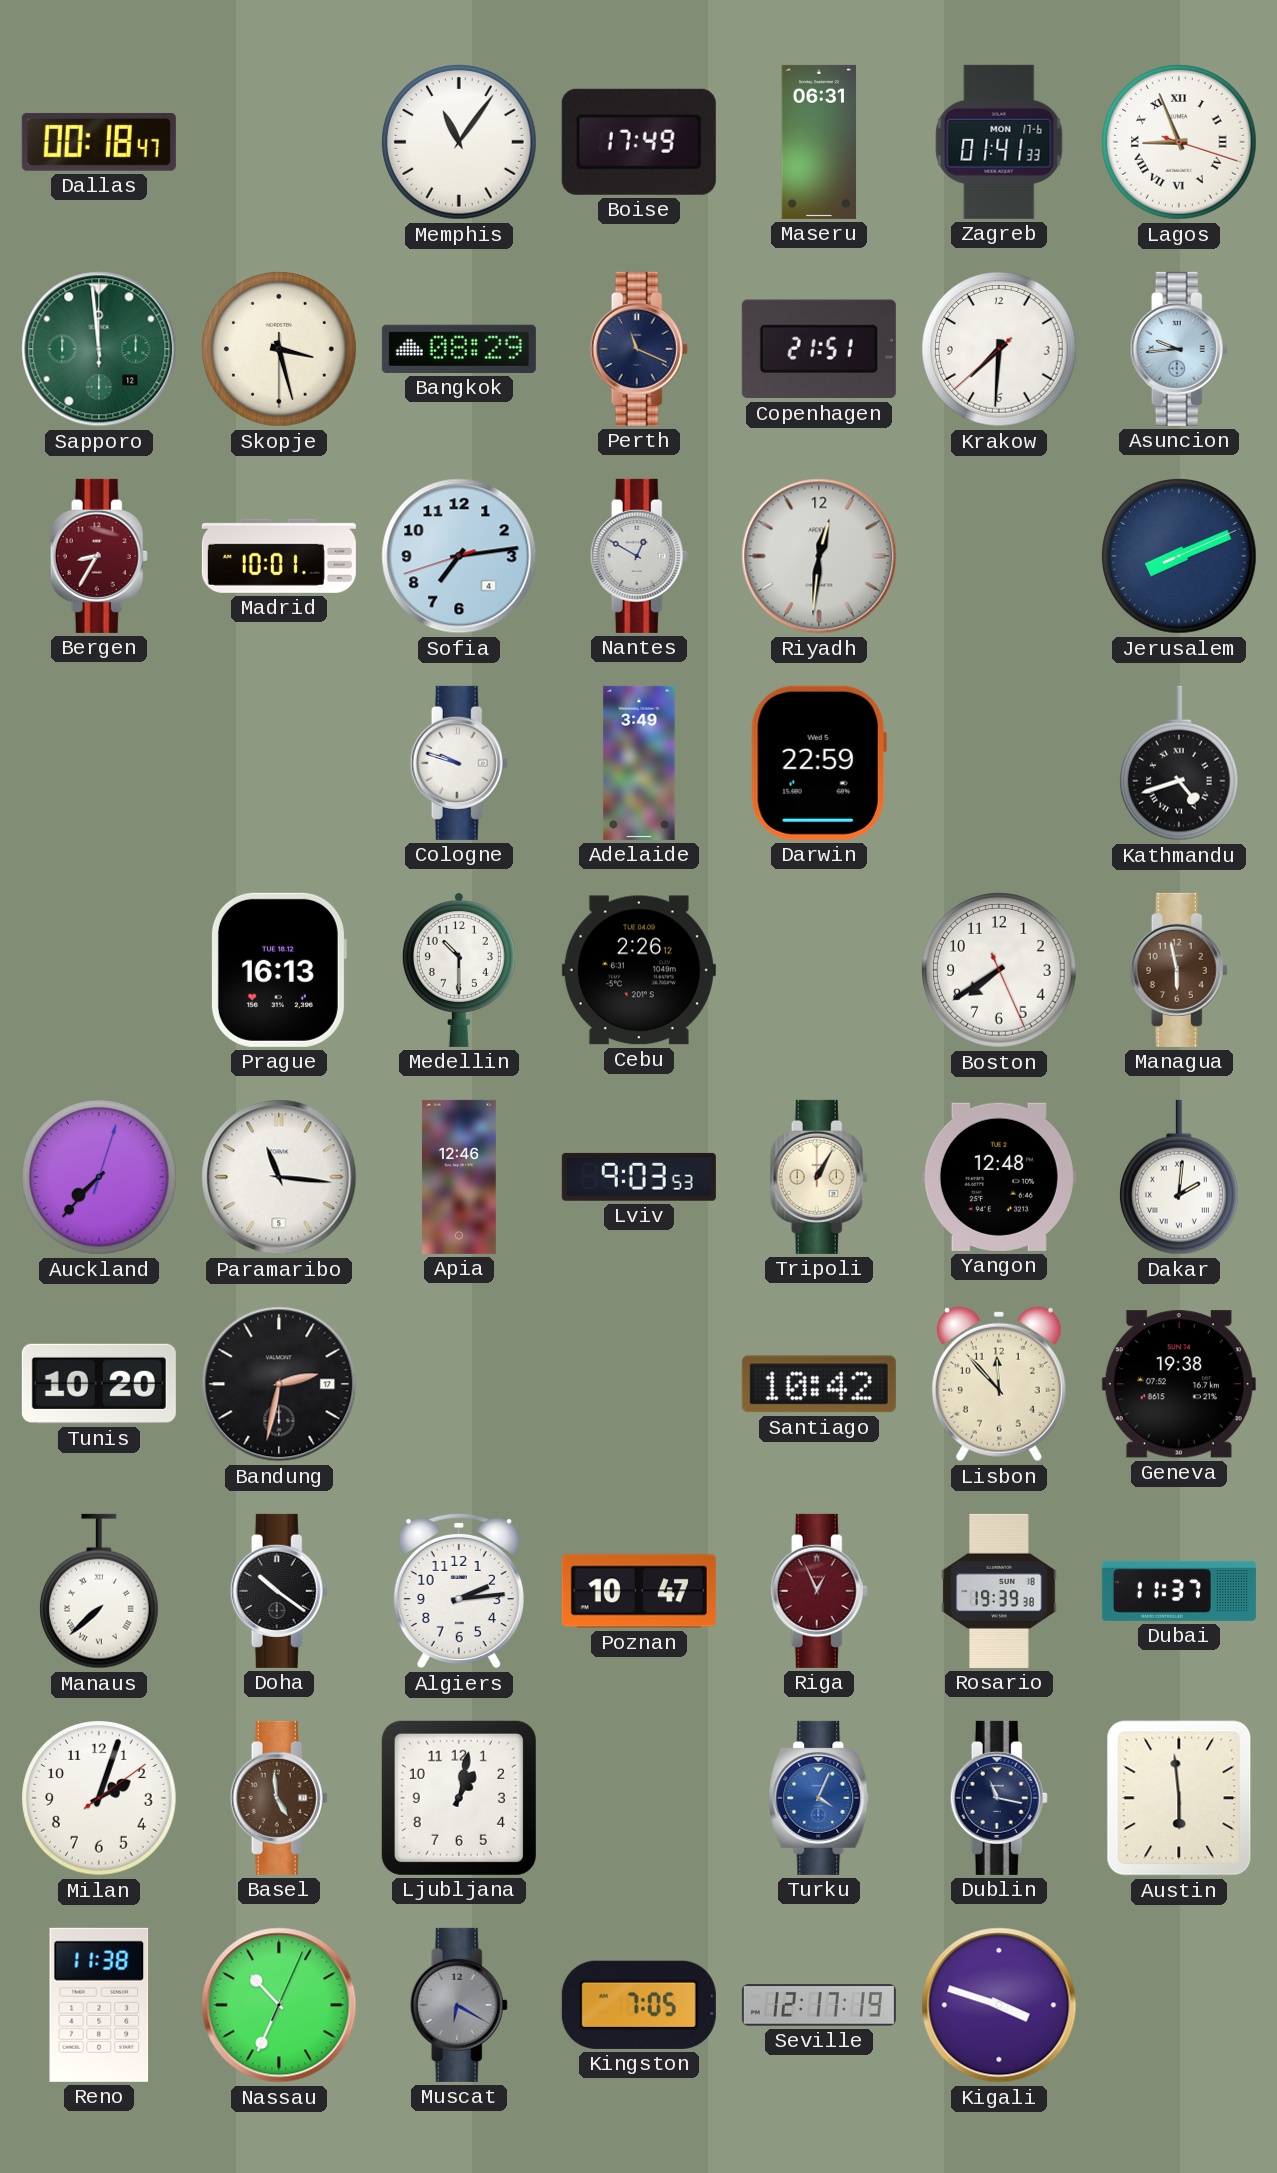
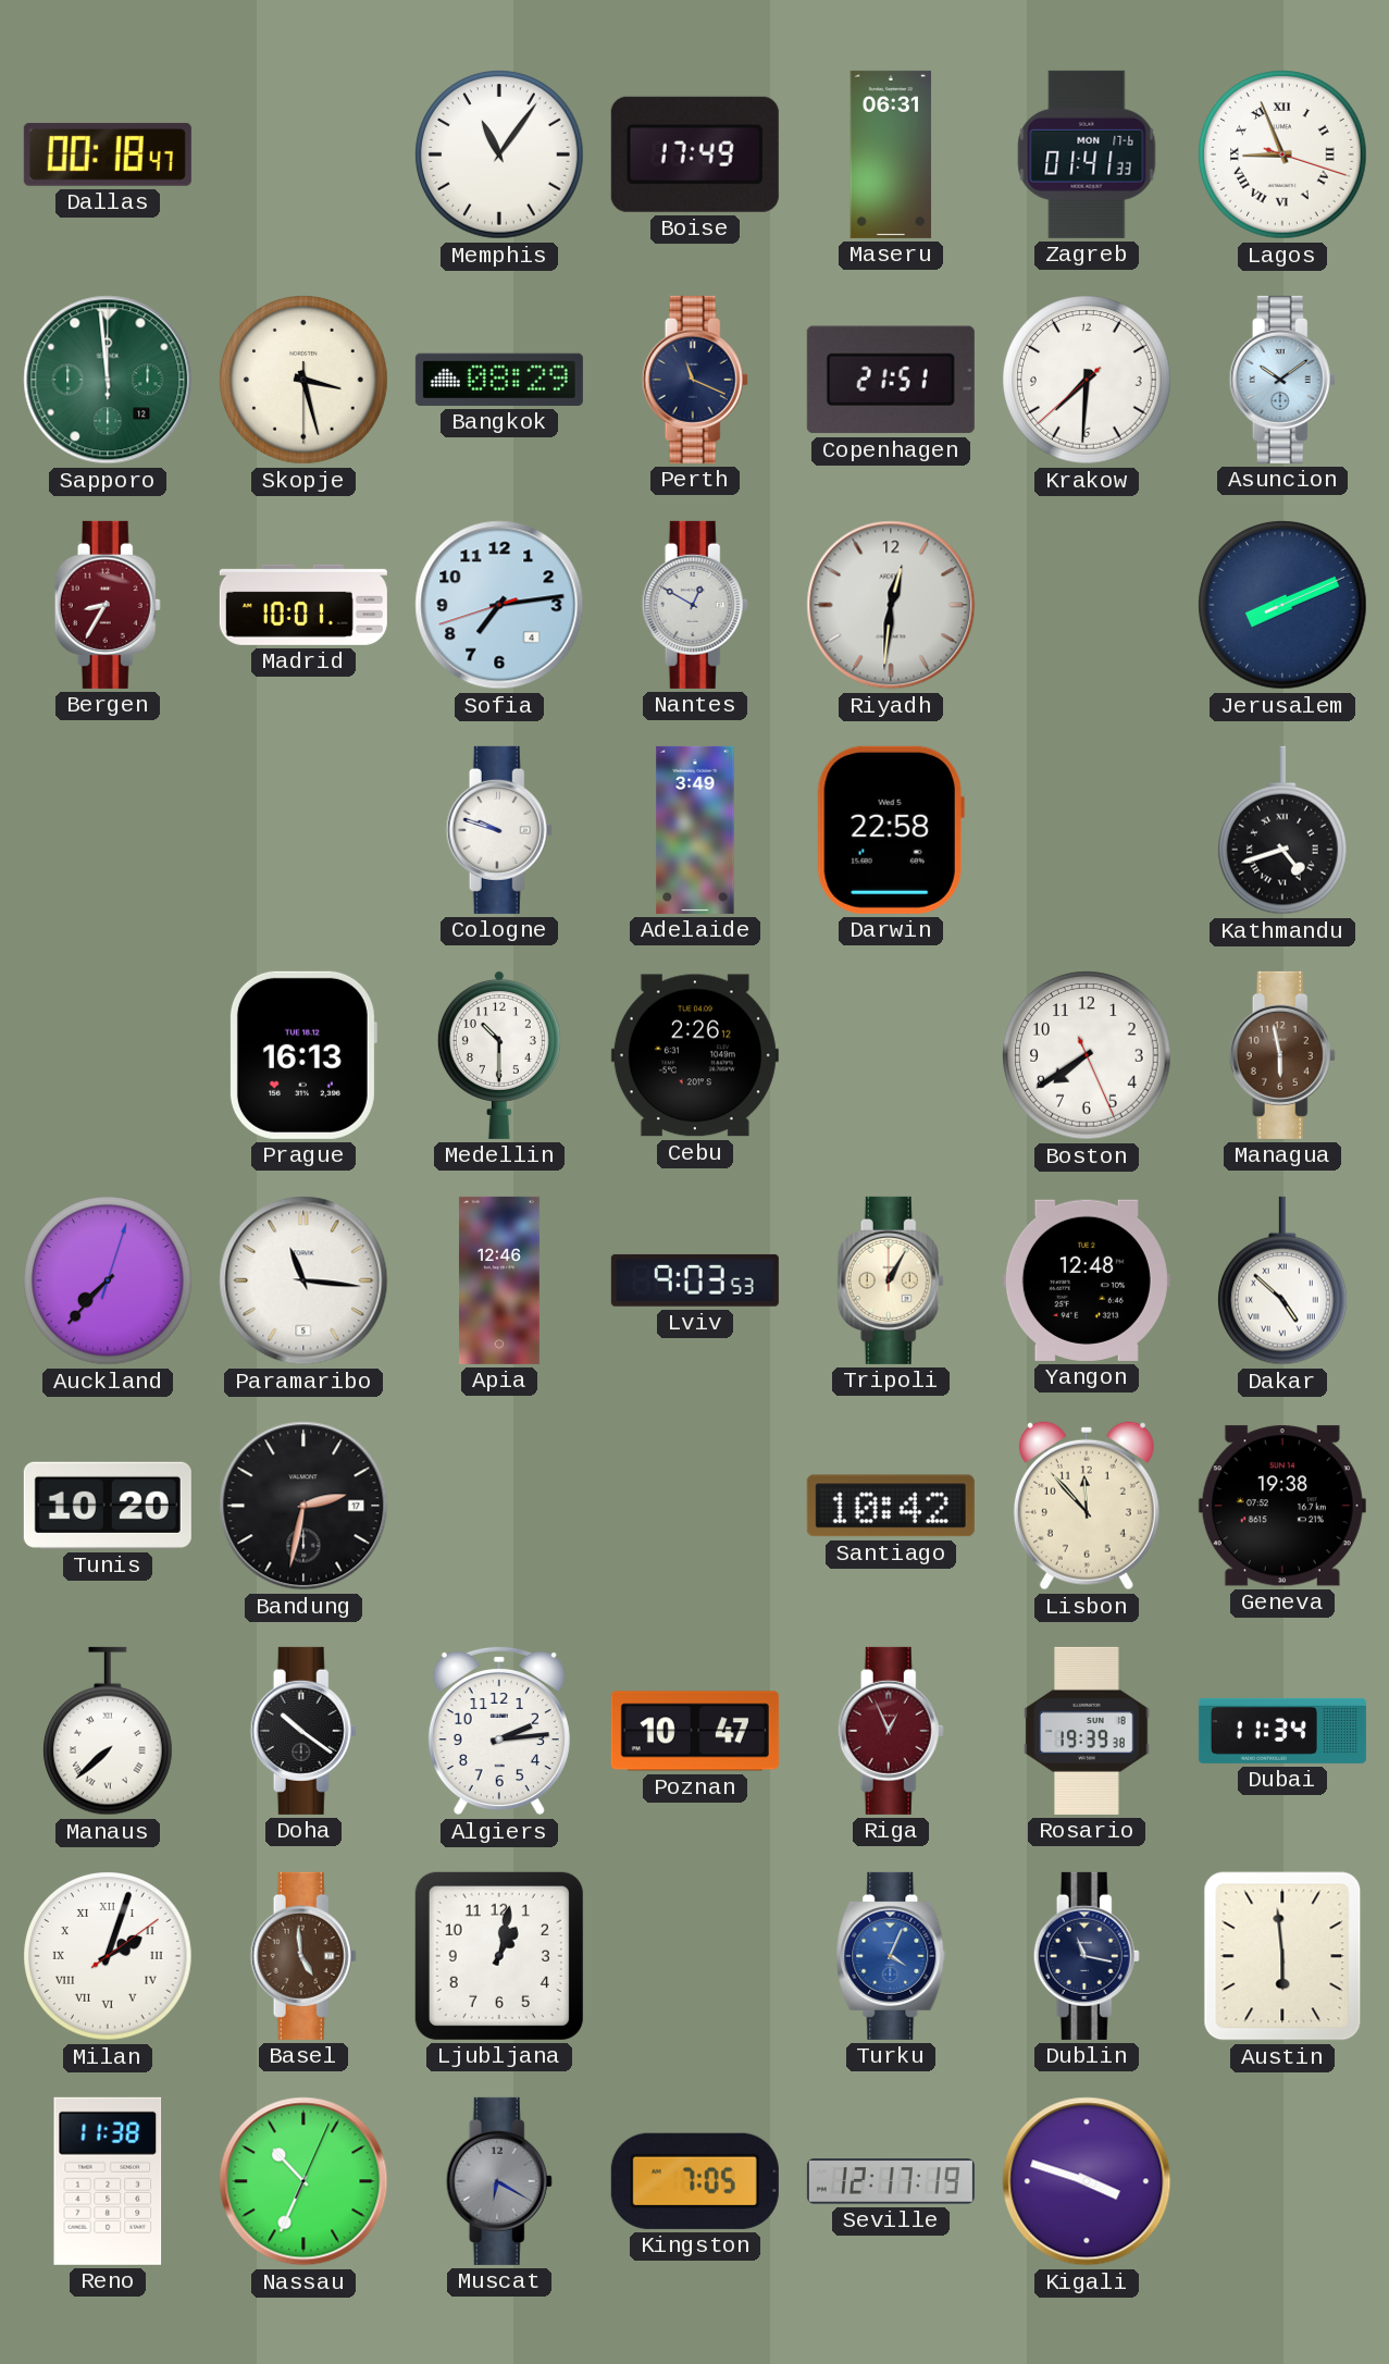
Asuncion: 9:44 -> 10:09
Darwin: 22:59 -> 22:58
Dakar: 2:01 -> 4:52
Dubai: 11:37 -> 11:34
Milan numerals: Arabic -> Roman
